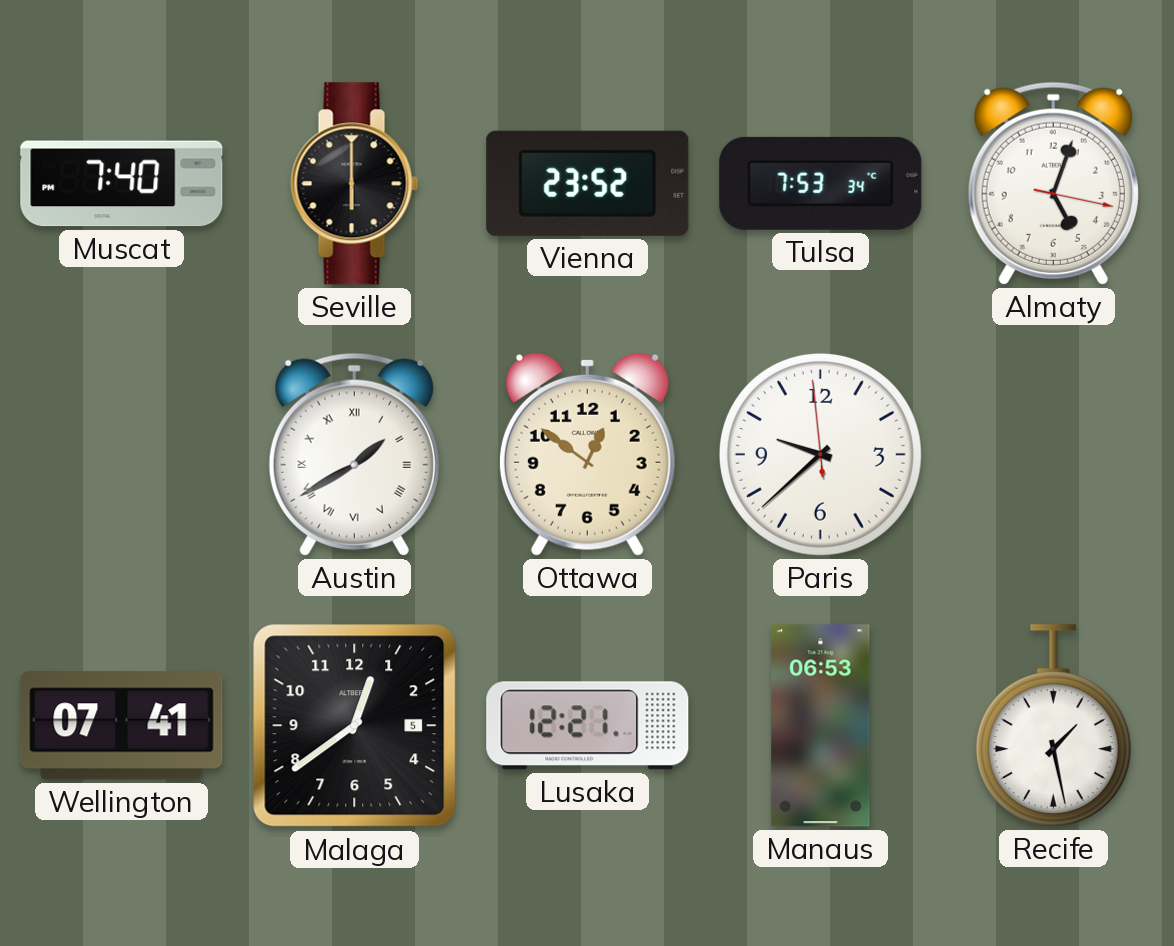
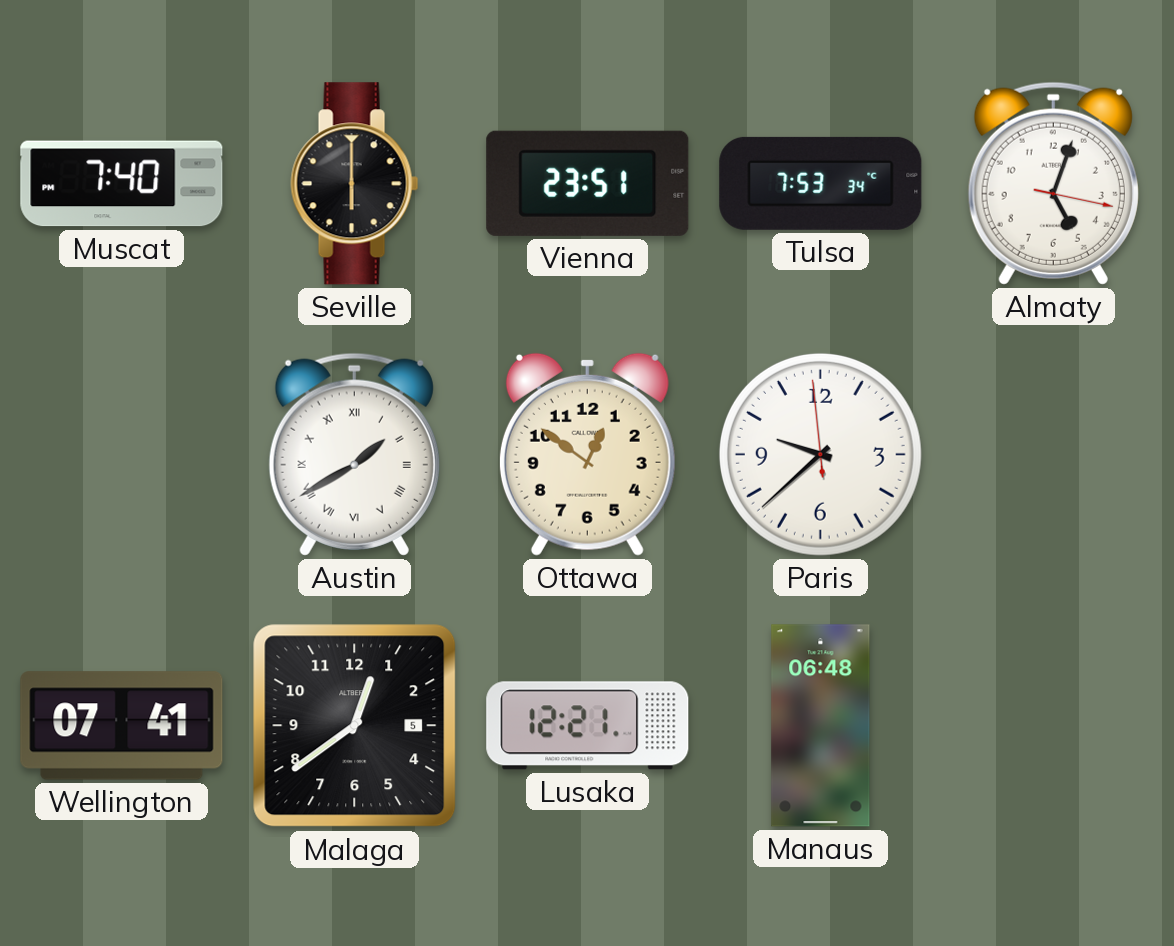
Vienna: 23:52 -> 23:51
Manaus: 06:53 -> 06:48
Recife: 1:28 -> none
